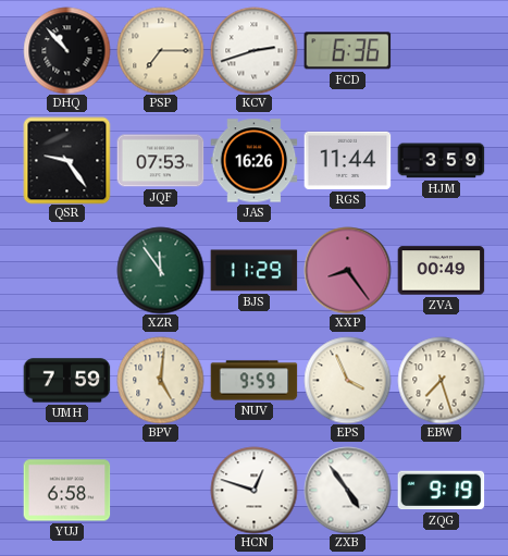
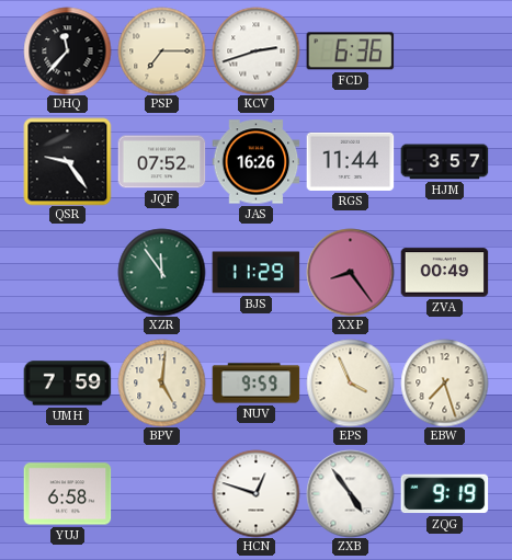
DHQ: 10:53 -> 11:37
JQF: 07:53 -> 07:52
HJM: 3:59 -> 3:57
